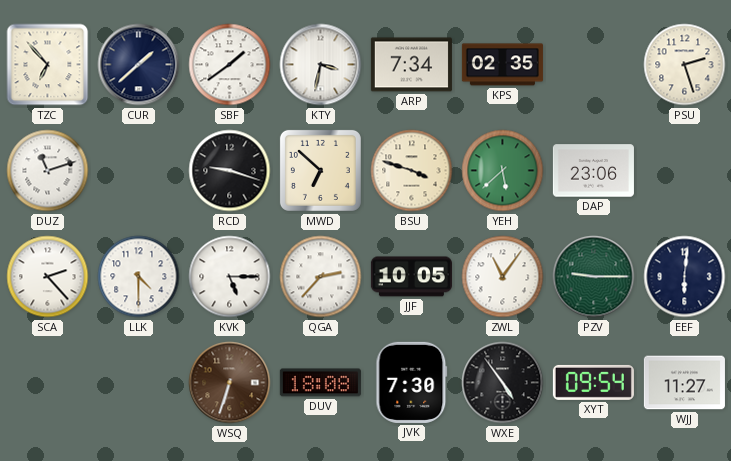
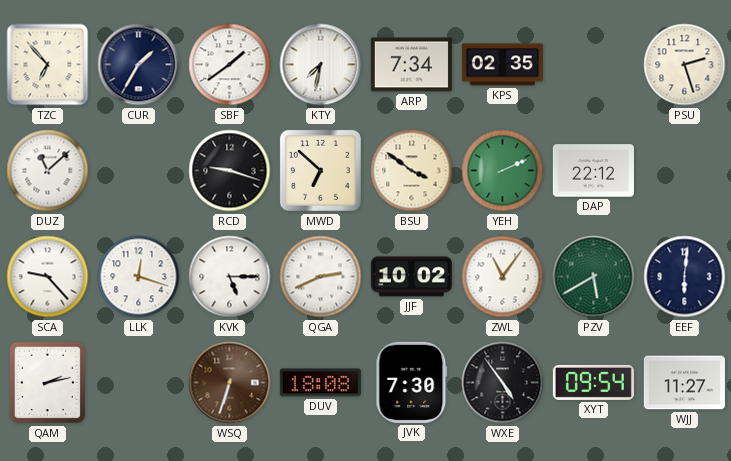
CUR: 1:38 -> 1:35
KTY: 3:32 -> 7:32
DUZ: 11:12 -> 11:08
BSU: 3:48 -> 3:51
YEH: 5:38 -> 2:11
DAP: 23:06 -> 22:12
SCA: 2:23 -> 9:23
LLK: 4:30 -> 12:18
QGA: 2:37 -> 2:41
JJF: 10:05 -> 10:02
PZV: 9:15 -> 5:40
QAM: none -> 2:13
